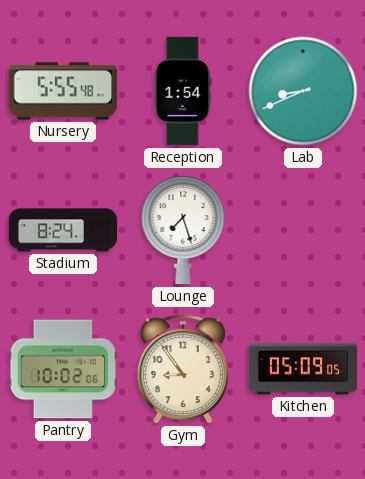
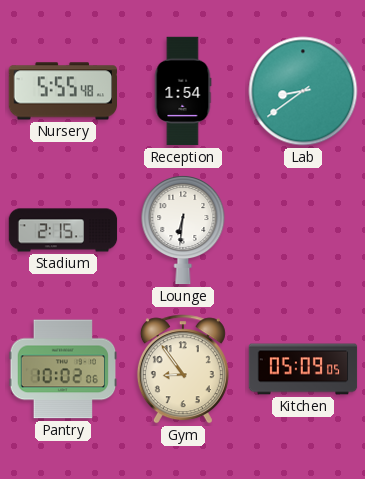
Lab: 8:41 -> 8:39
Stadium: 8:24 -> 2:15
Lounge: 7:27 -> 6:31
